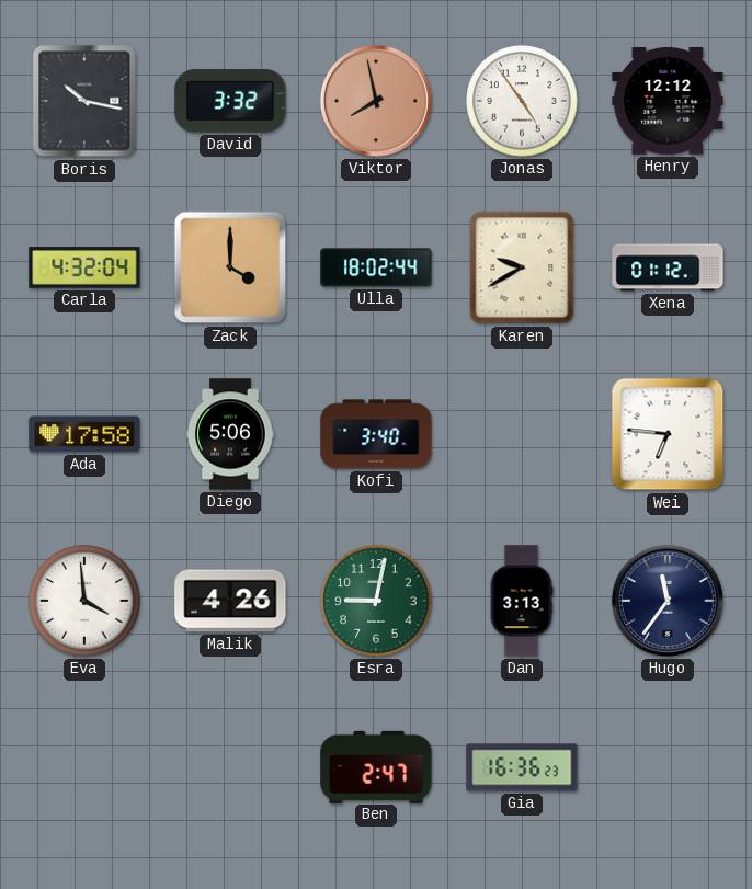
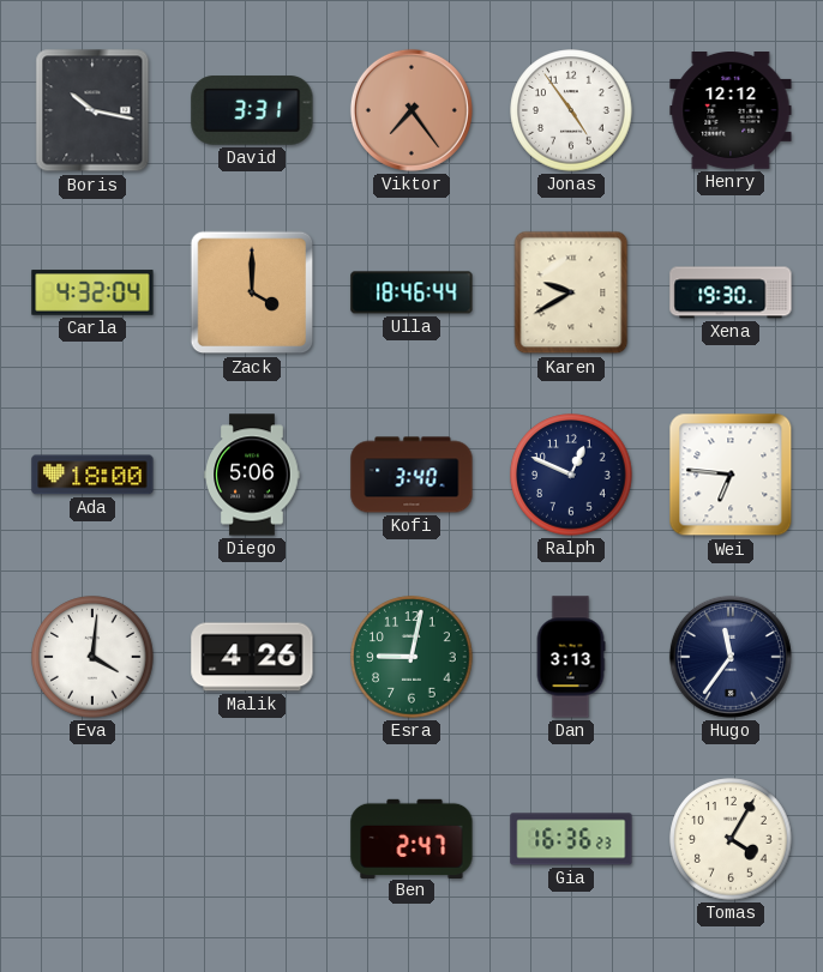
David: 3:32 -> 3:31
Viktor: 7:58 -> 7:24
Ulla: 18:02 -> 18:46
Xena: 01:12 -> 19:30
Ada: 17:58 -> 18:00
Ralph: none -> 12:49
Eva: 3:59 -> 4:01
Tomas: none -> 4:05
